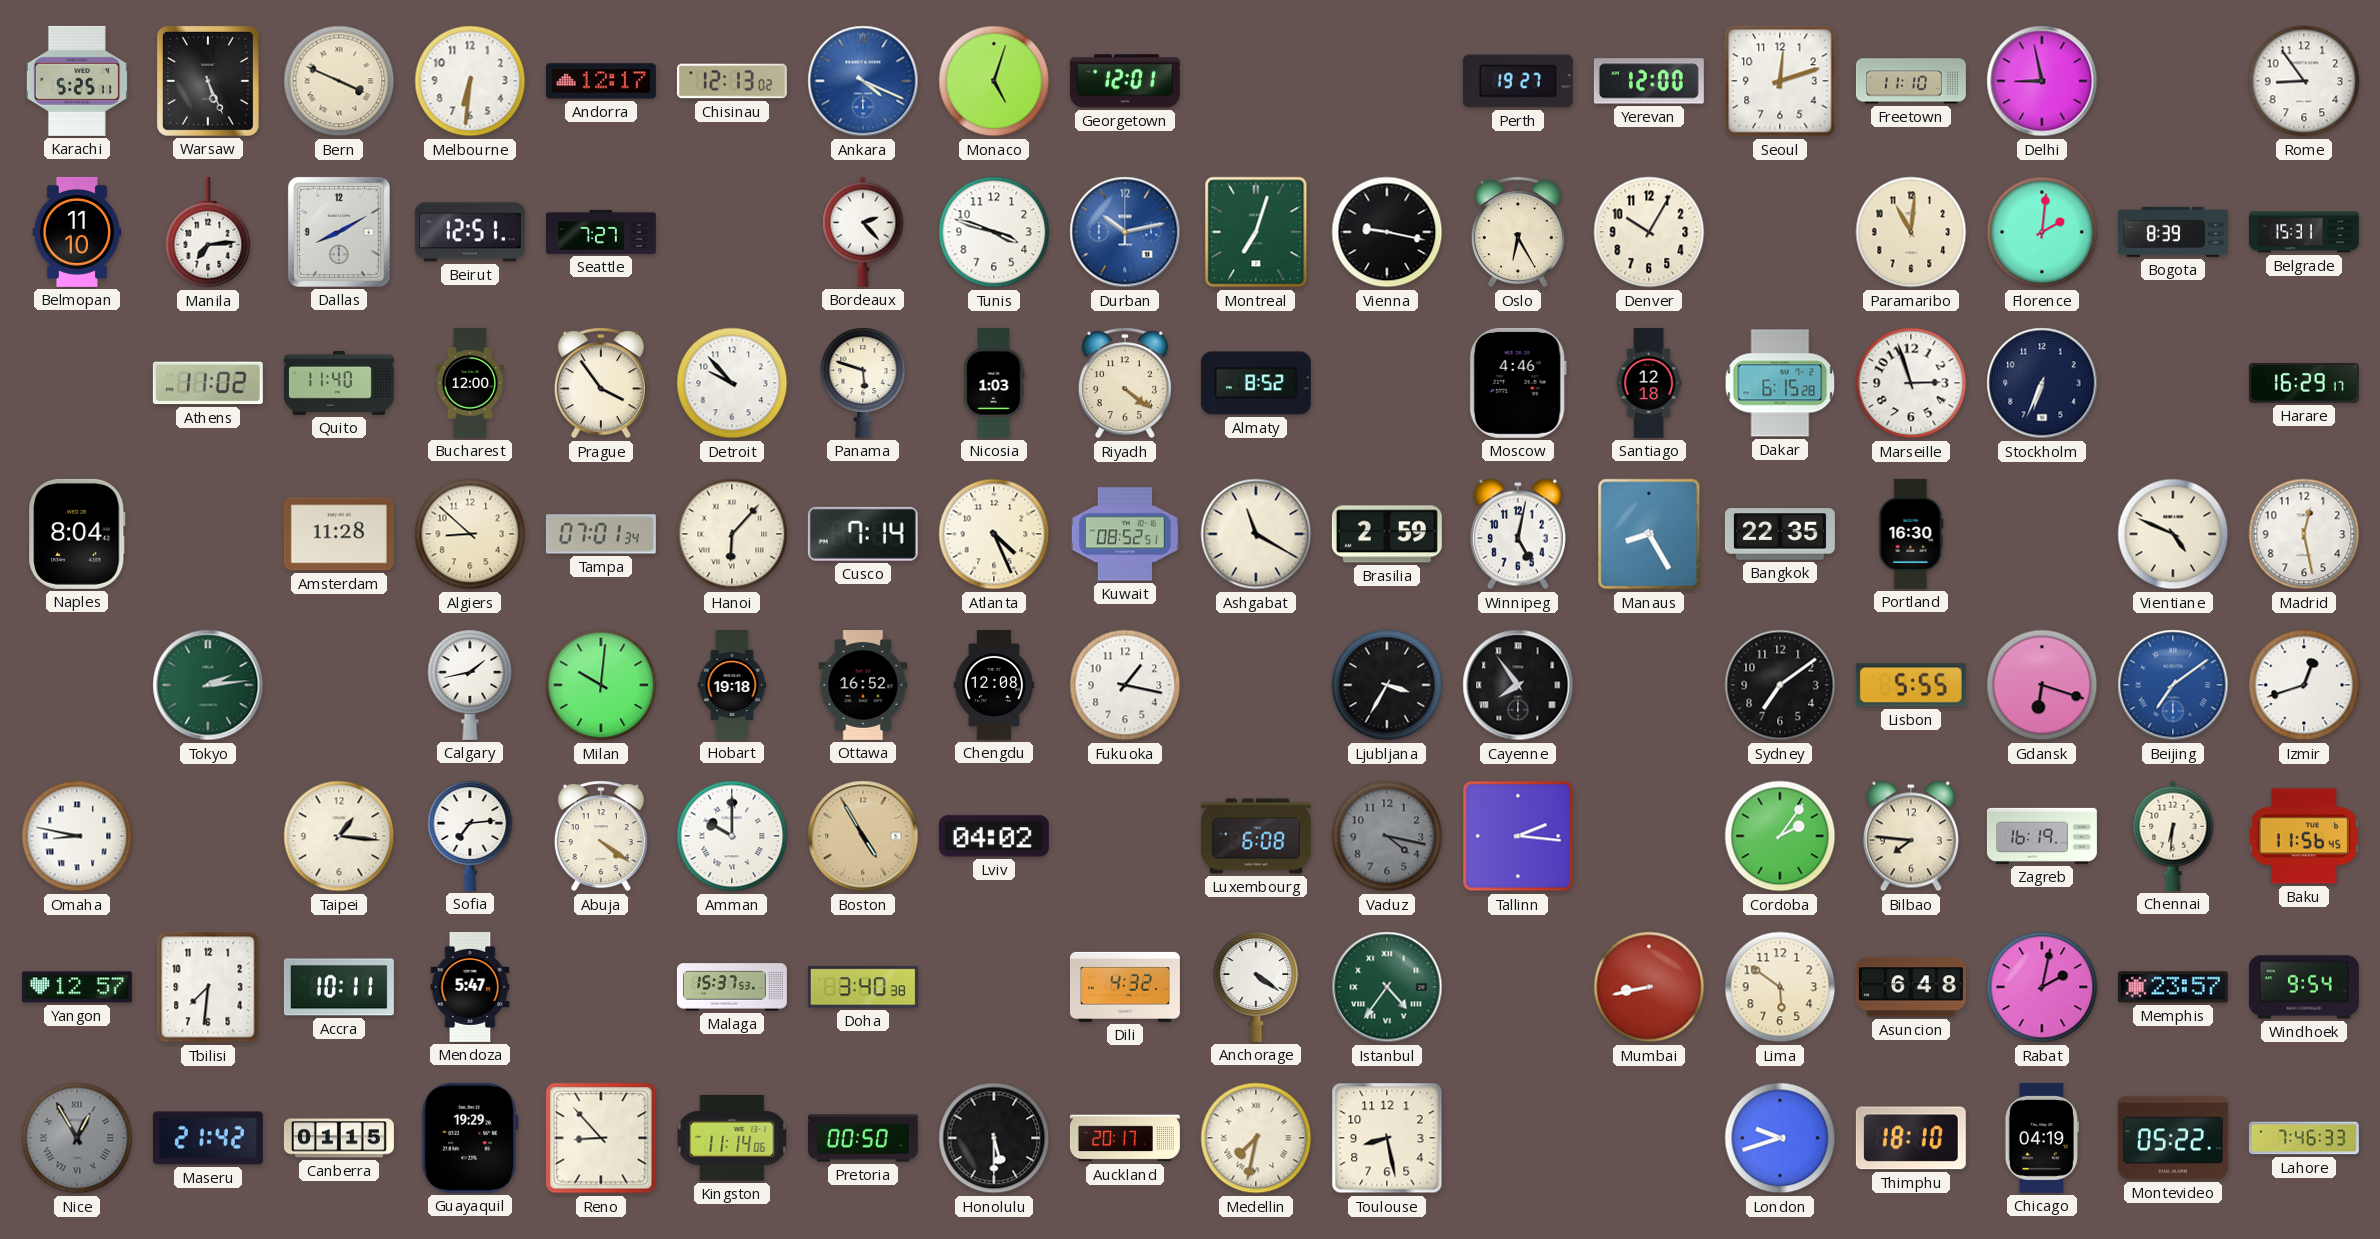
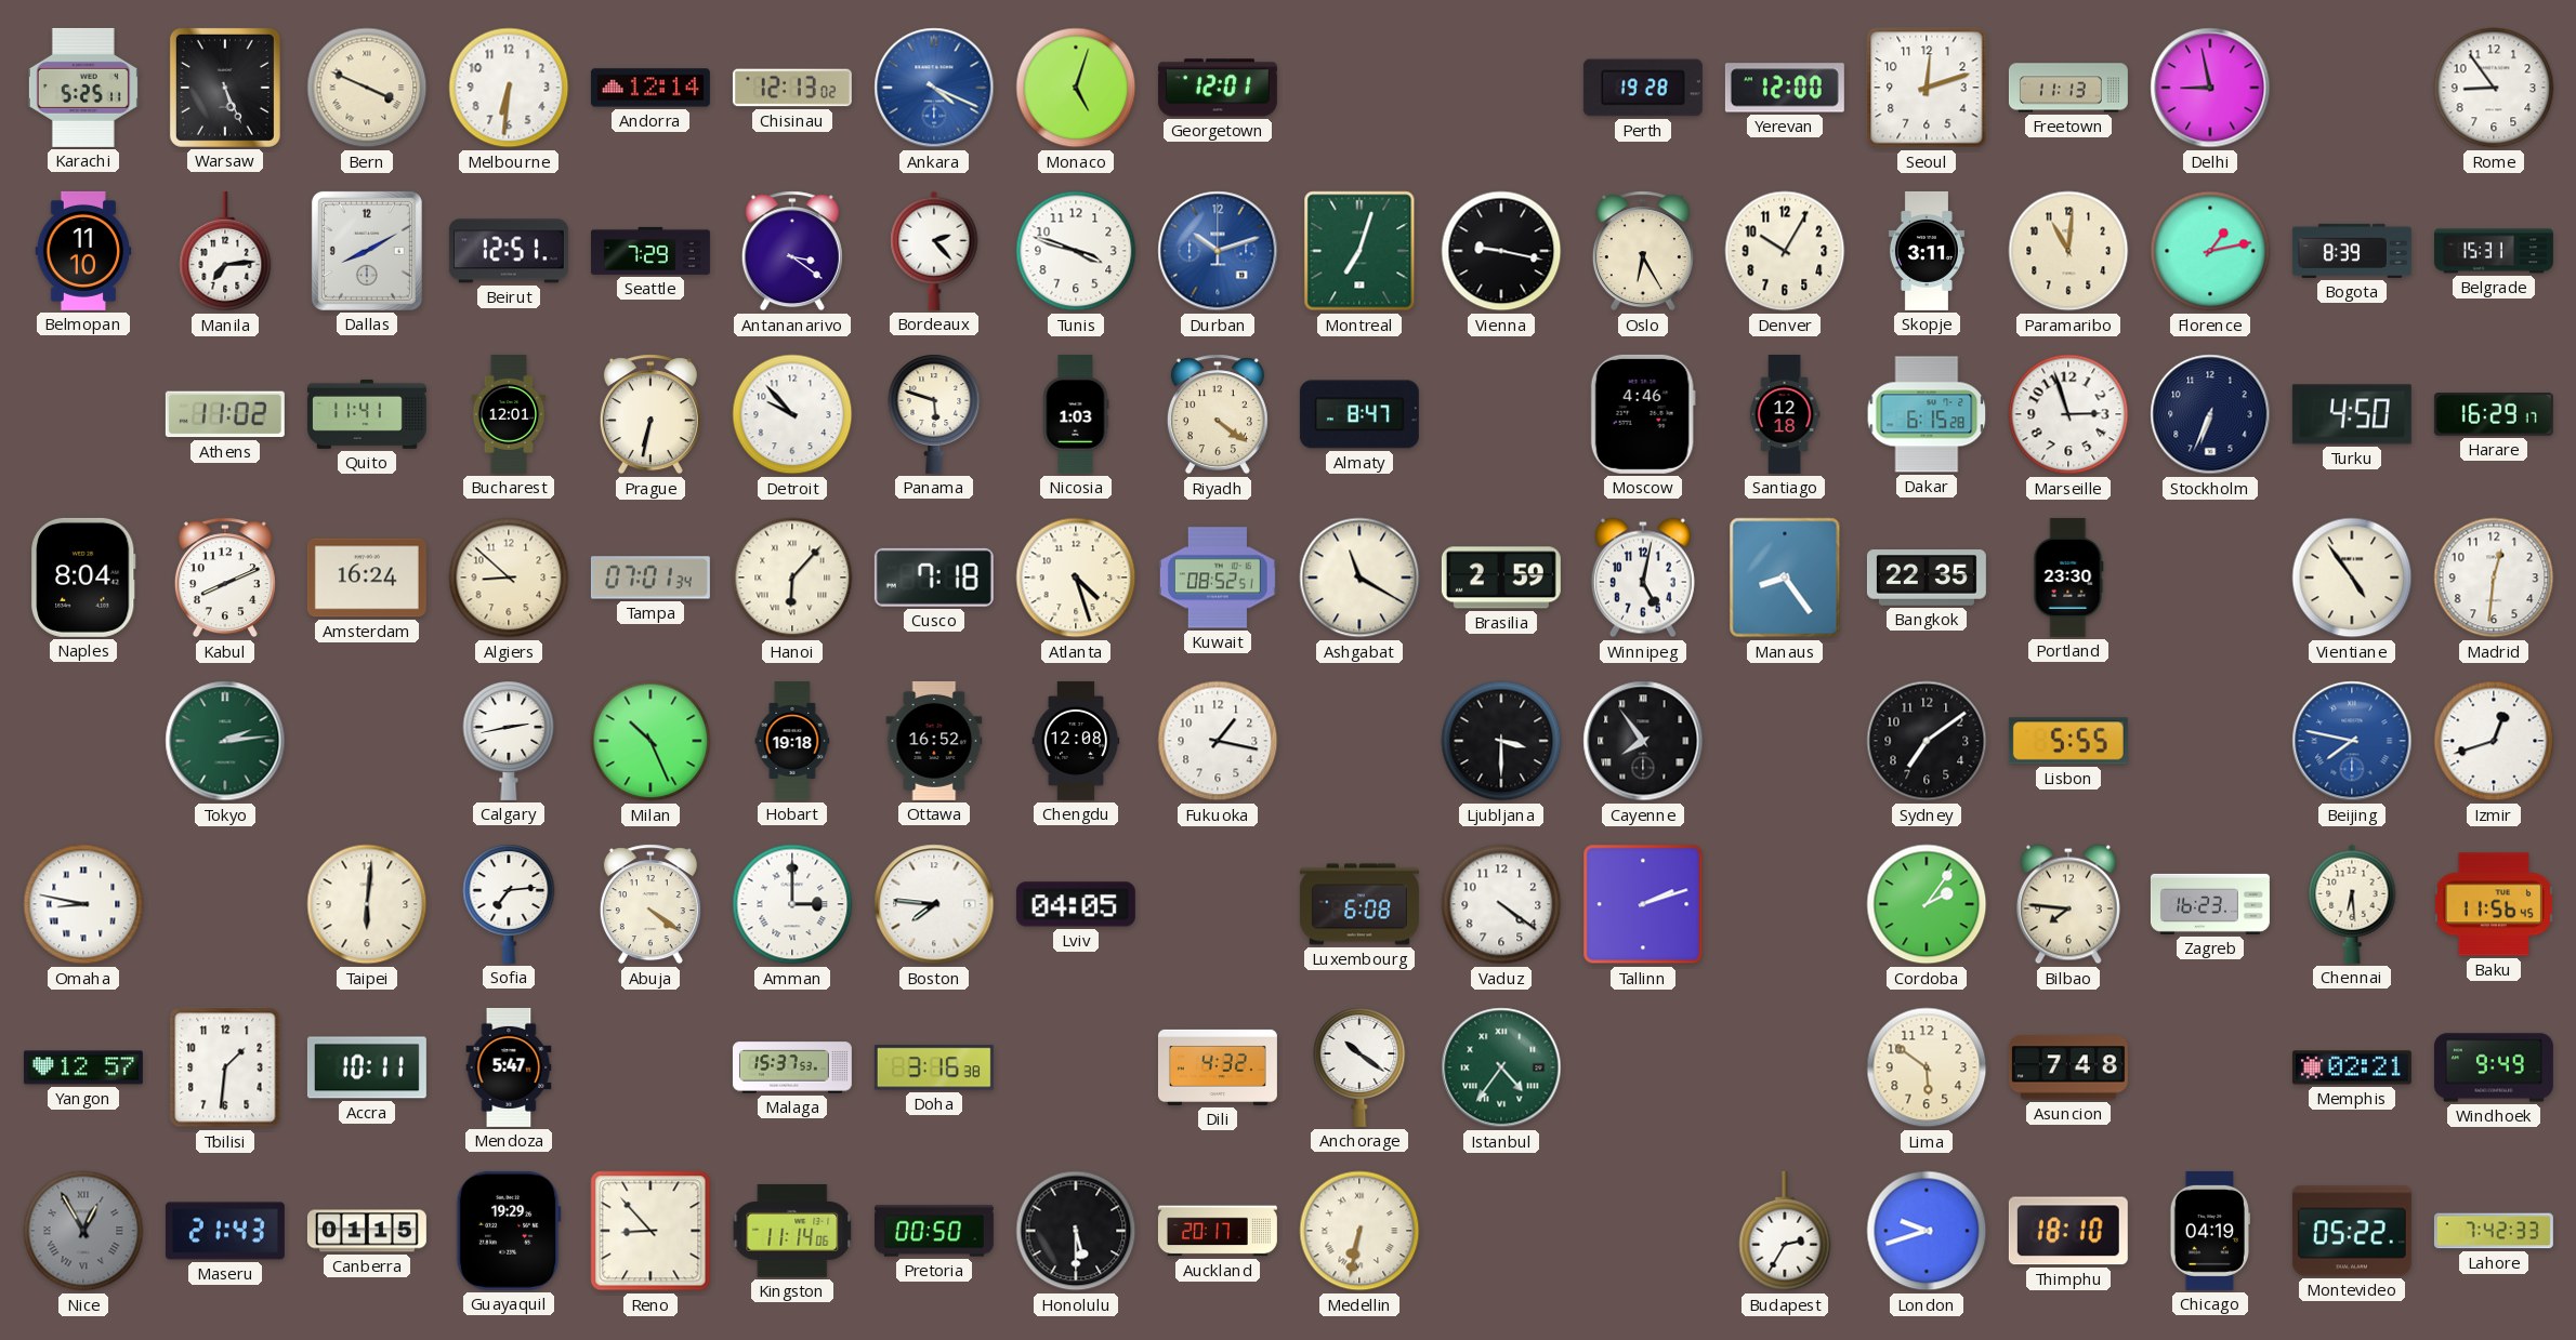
Andorra: 12:17 -> 12:14
Perth: 19:27 -> 19:28
Freetown: 11:10 -> 11:13
Seattle: 7:27 -> 7:29
Antananarivo: none -> 3:21
Durban: 10:13 -> 10:12
Skopje: none -> 3:11
Florence: 2:01 -> 1:13
Quito: 11:40 -> 11:41
Bucharest: 12:00 -> 12:01
Prague: 3:54 -> 6:32
Almaty: 8:52 -> 8:47
Turku: none -> 4:50
Kabul: none -> 8:11
Amsterdam: 11:28 -> 16:24
Cusco: 7:14 -> 7:18
Atlanta: 4:26 -> 4:27
Manaus: 8:25 -> 8:24
Portland: 16:30 -> 23:30
Vientiane: 4:49 -> 4:54
Madrid: 12:28 -> 12:31
Calgary: 1:43 -> 2:43
Milan: 10:01 -> 10:26
Ljubljana: 3:35 -> 3:30
Gdansk: 6:18 -> none
Beijing: 7:09 -> 7:47
Taipei: 1:16 -> 6:01
Amman: 10:00 -> 3:00
Boston: 4:55 -> 7:46
Boston dial: champagne -> white
Lviv: 04:02 -> 04:05
Vaduz: 4:17 -> 4:21
Vaduz dial: grey -> white
Tallinn: 2:16 -> 2:12
Zagreb: 16:19 -> 16:23
Chennai: 6:31 -> 6:29
Tbilisi: 7:31 -> 1:31
Doha: 3:40 -> 3:16
Anchorage: 4:21 -> 10:21
Mumbai: 8:43 -> none
Asuncion: 6:48 -> 7:48
Rabat: 2:02 -> none
Memphis: 23:57 -> 02:21
Windhoek: 9:54 -> 9:49
Maseru: 21:42 -> 21:43
Medellin: 7:32 -> 6:32
Toulouse: 8:28 -> none
Budapest: none -> 2:35
Lahore: 7:46 -> 7:42
